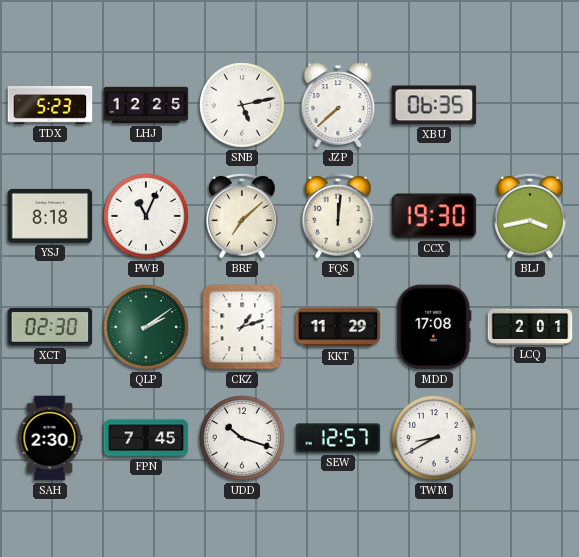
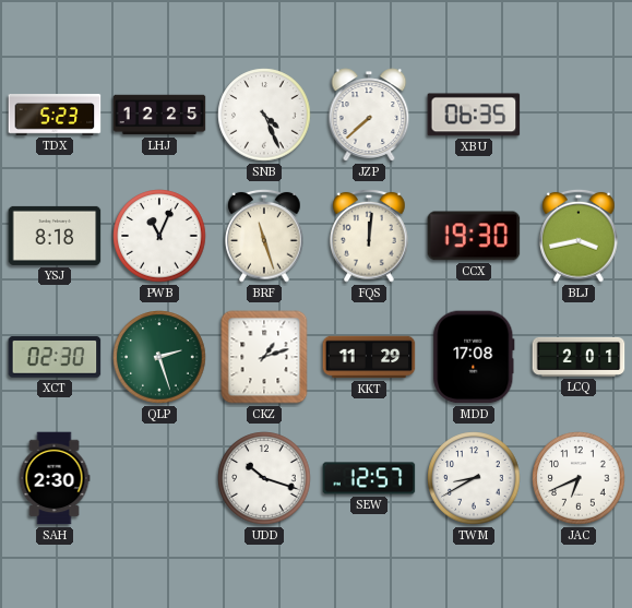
SNB: 5:13 -> 4:26
BRF: 7:08 -> 11:27
QLP: 2:09 -> 2:27
FPN: 7:45 -> none
JAC: none -> 6:41
